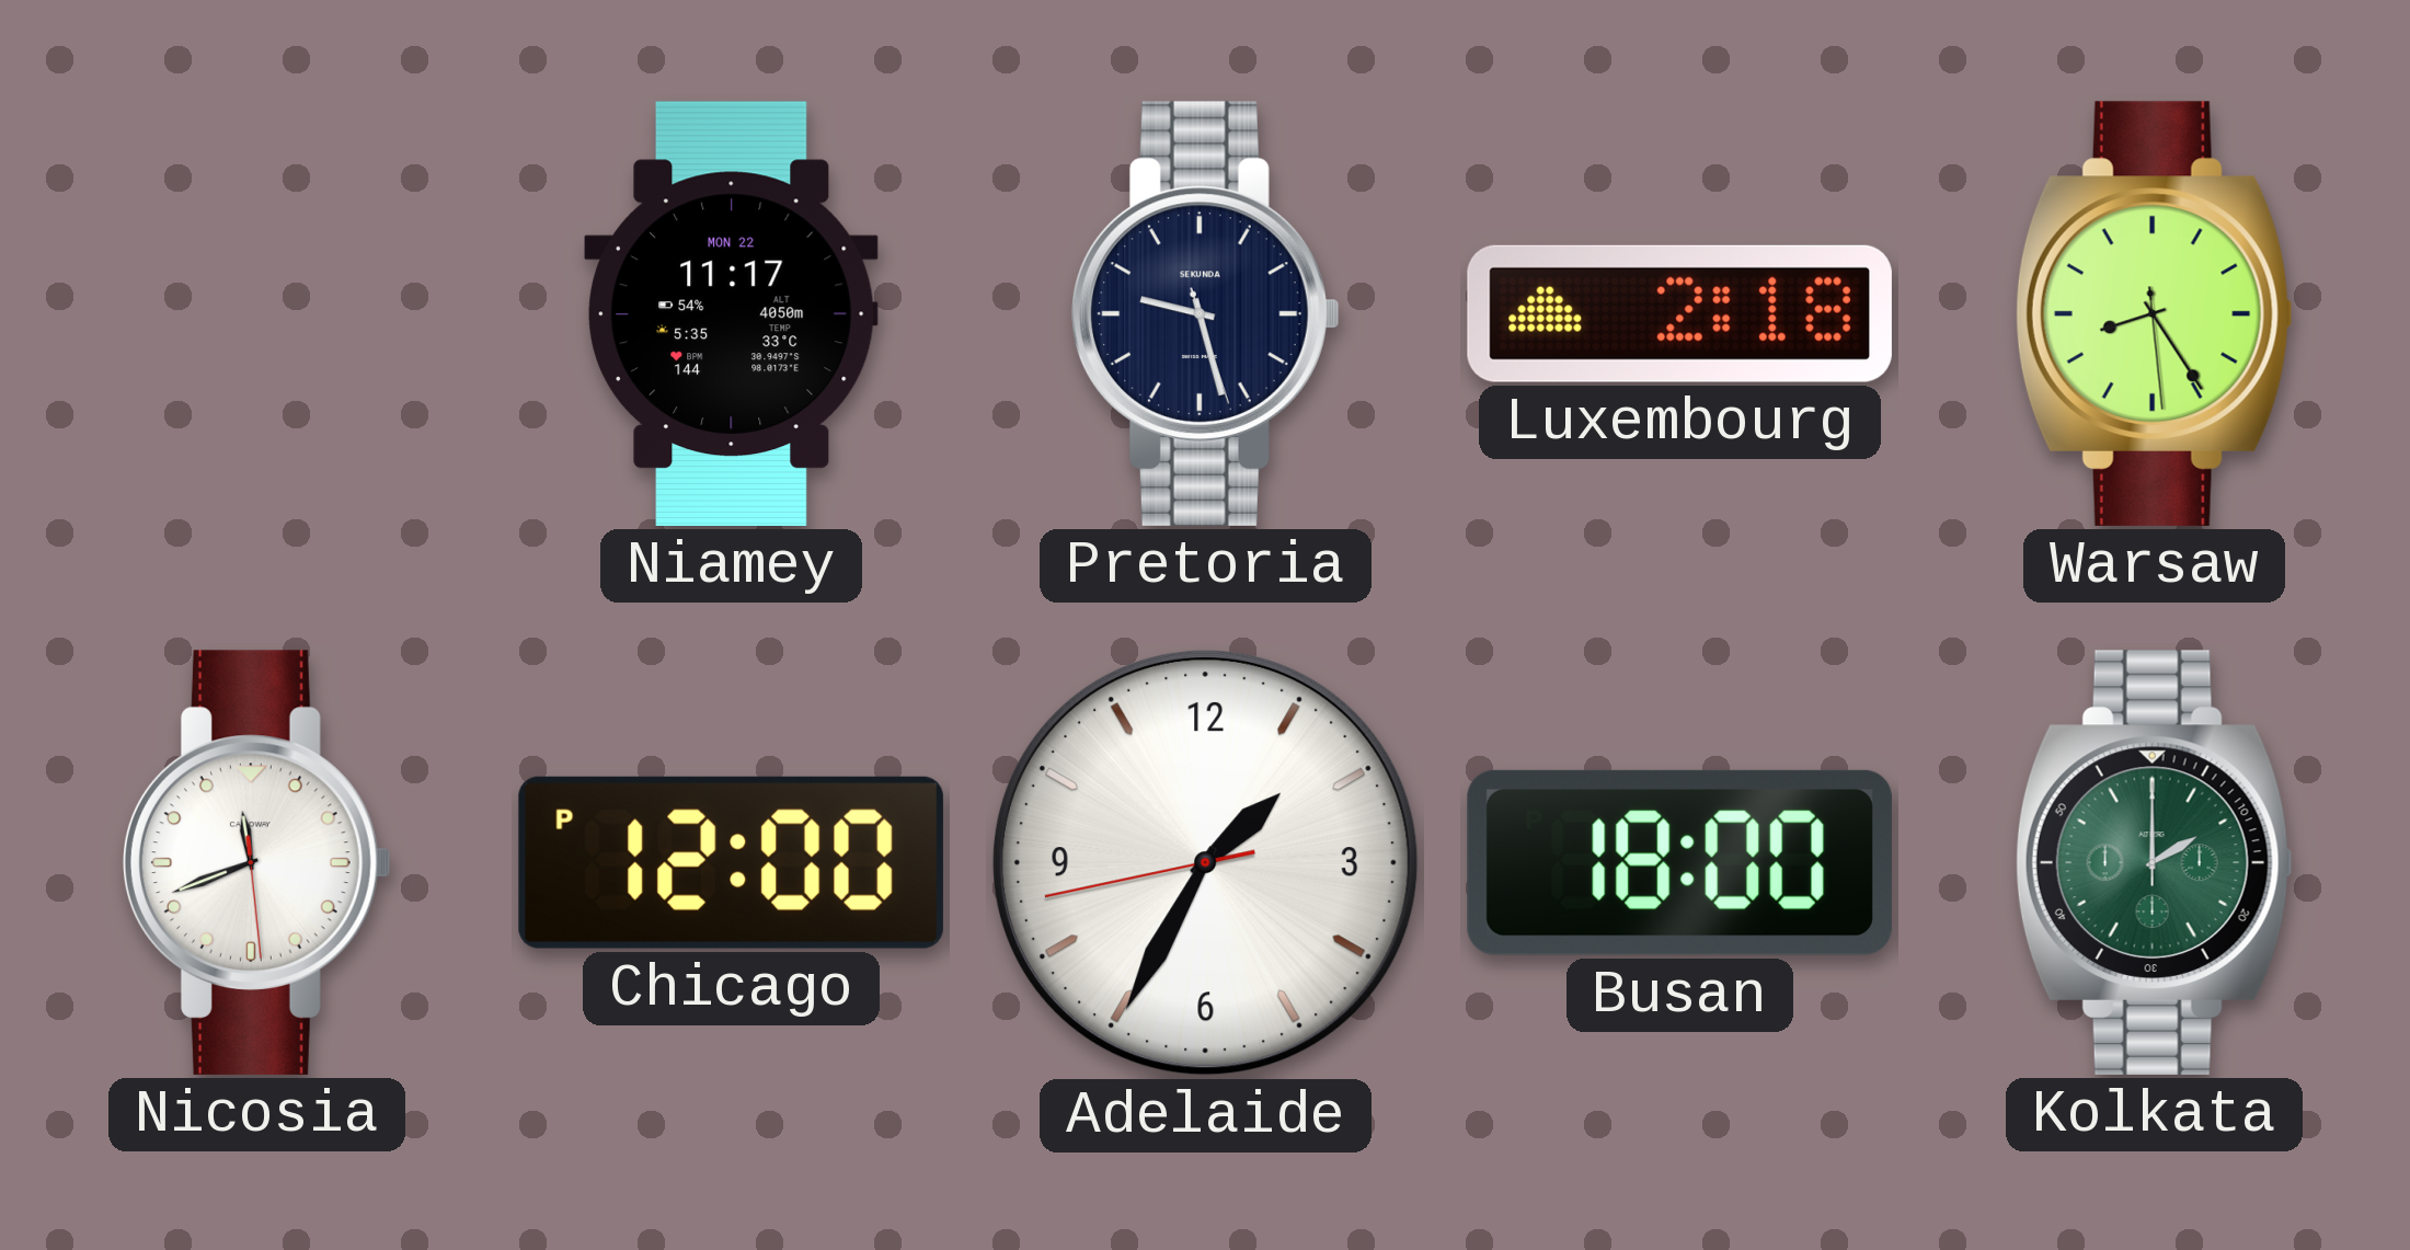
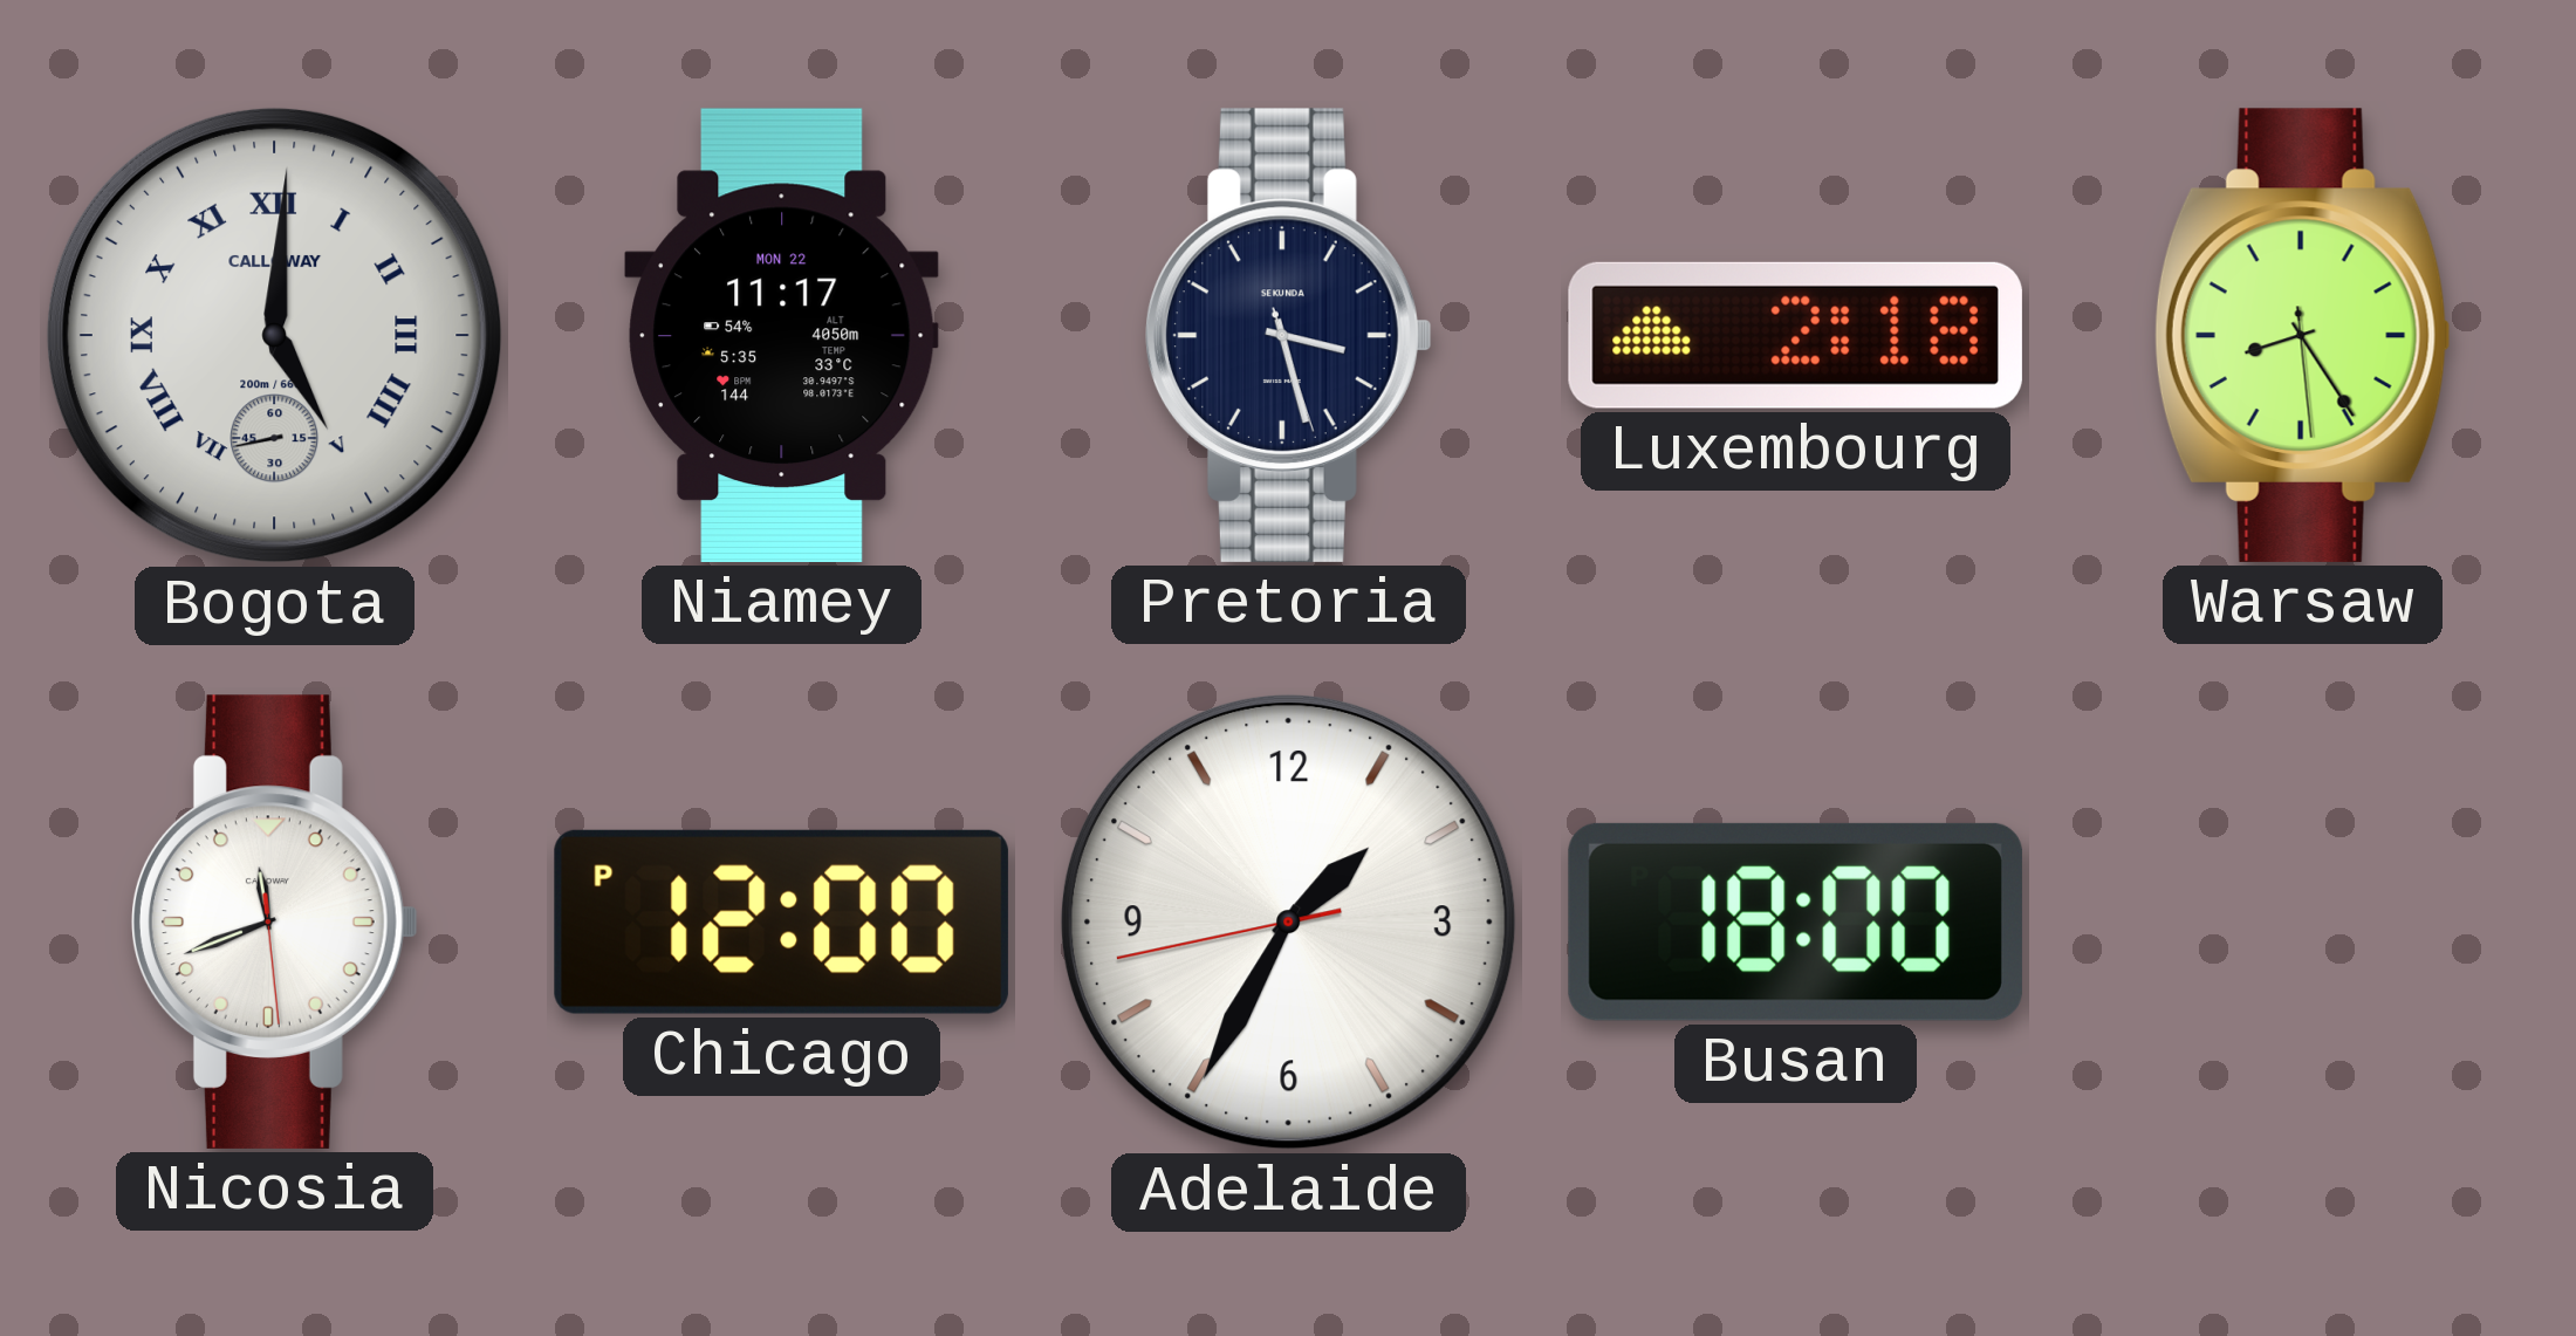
Bogota: none -> 5:00
Pretoria: 9:27 -> 3:27
Kolkata: 2:00 -> none
